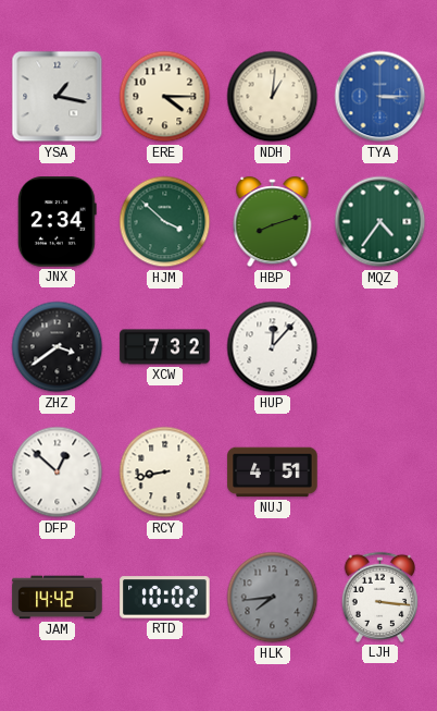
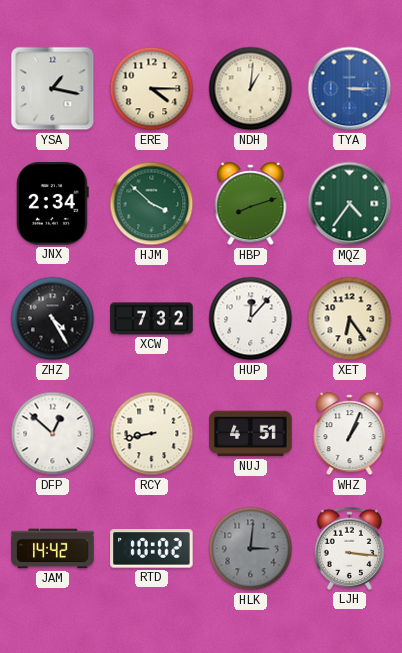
ZHZ: 3:39 -> 4:25
XET: none -> 6:24
WHZ: none -> 1:04
HLK: 7:44 -> 3:01
